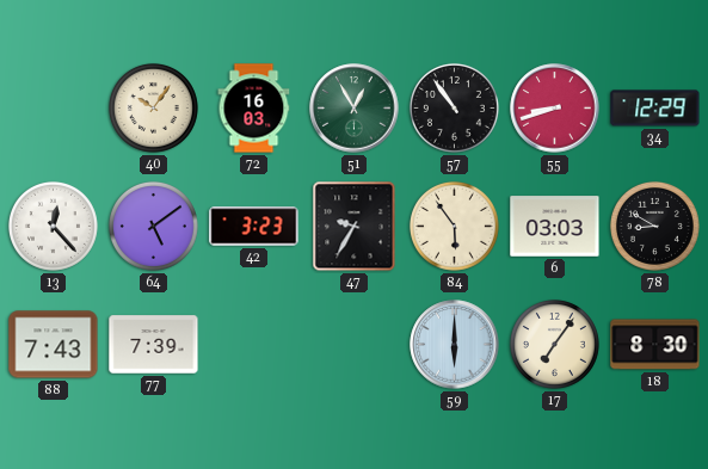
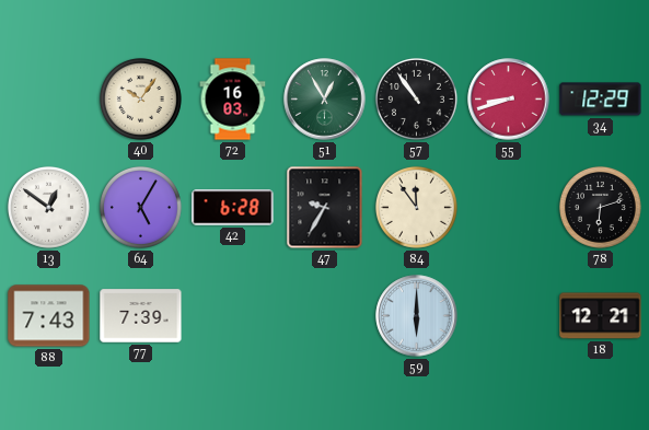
13: 12:23 -> 12:51
64: 5:09 -> 5:05
42: 3:23 -> 6:28
84: 5:54 -> 11:54
6: 03:03 -> none
78: 8:50 -> 6:12
17: 7:06 -> none
18: 8:30 -> 12:21
